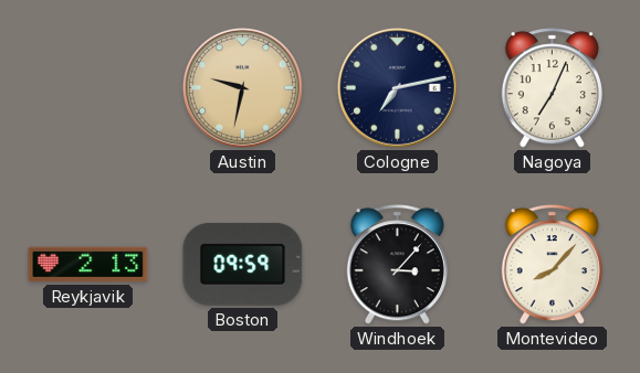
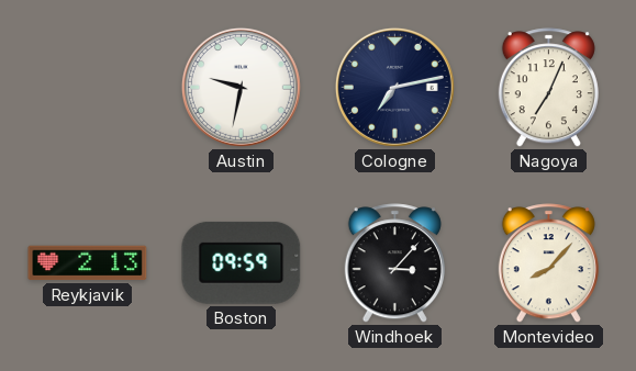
Austin dial: champagne -> white
